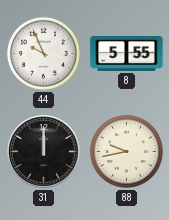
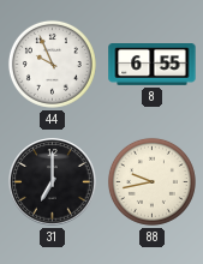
8: 5:55 -> 6:55
31: 12:00 -> 7:00
